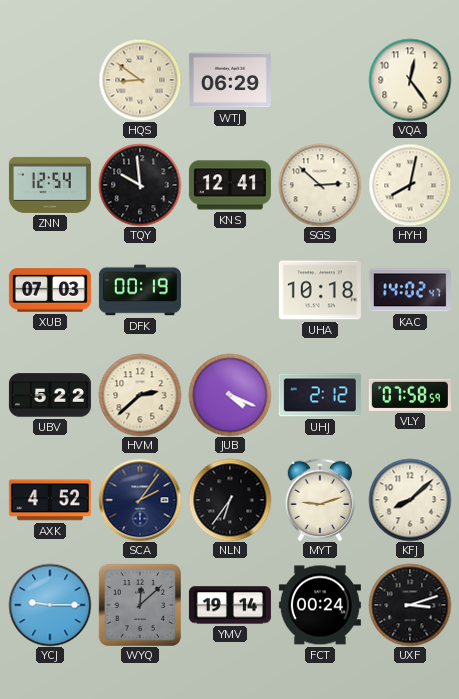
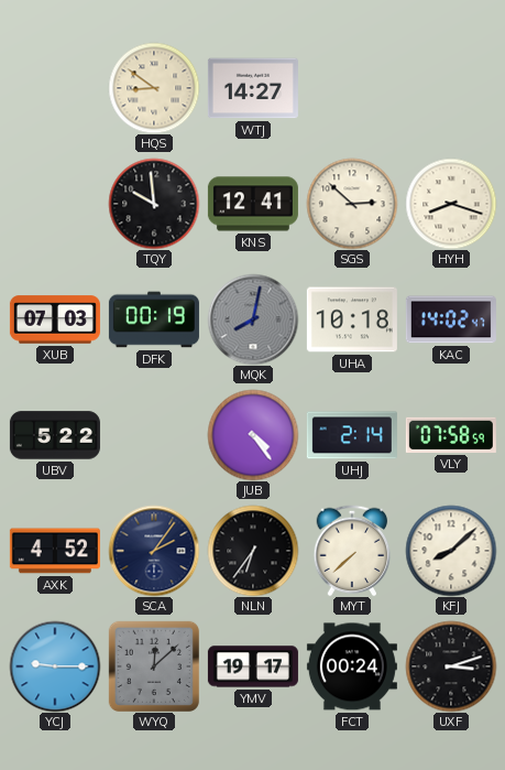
WTJ: 06:29 -> 14:27
VQA: 12:24 -> none
ZNN: 12:54 -> none
HYH: 8:02 -> 8:18
MQK: none -> 8:02
HVM: 2:38 -> none
JUB: 4:19 -> 4:24
UHJ: 2:12 -> 2:14
MYT: 9:12 -> 7:38
YMV: 19:14 -> 19:17
